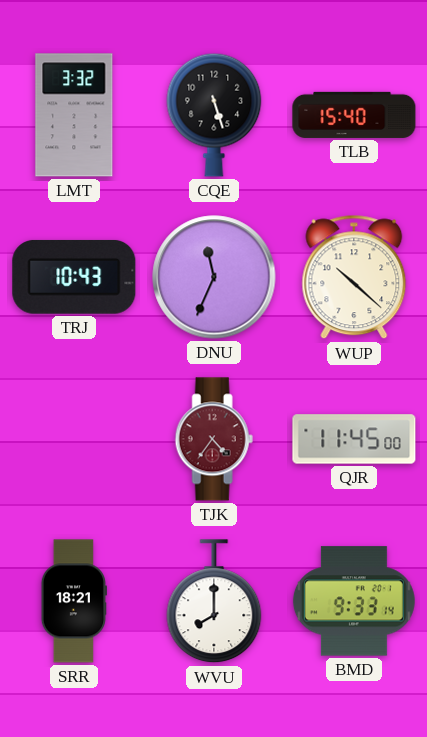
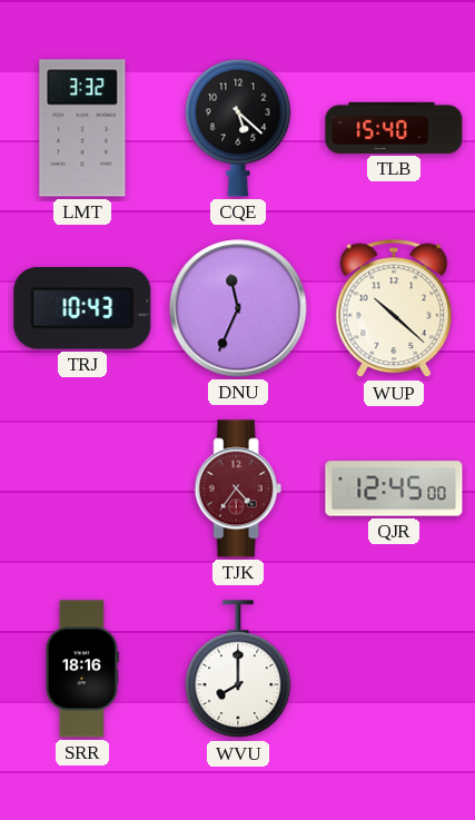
CQE: 5:27 -> 5:22
QJR: 11:45 -> 12:45
SRR: 18:21 -> 18:16
BMD: 9:33 -> none
